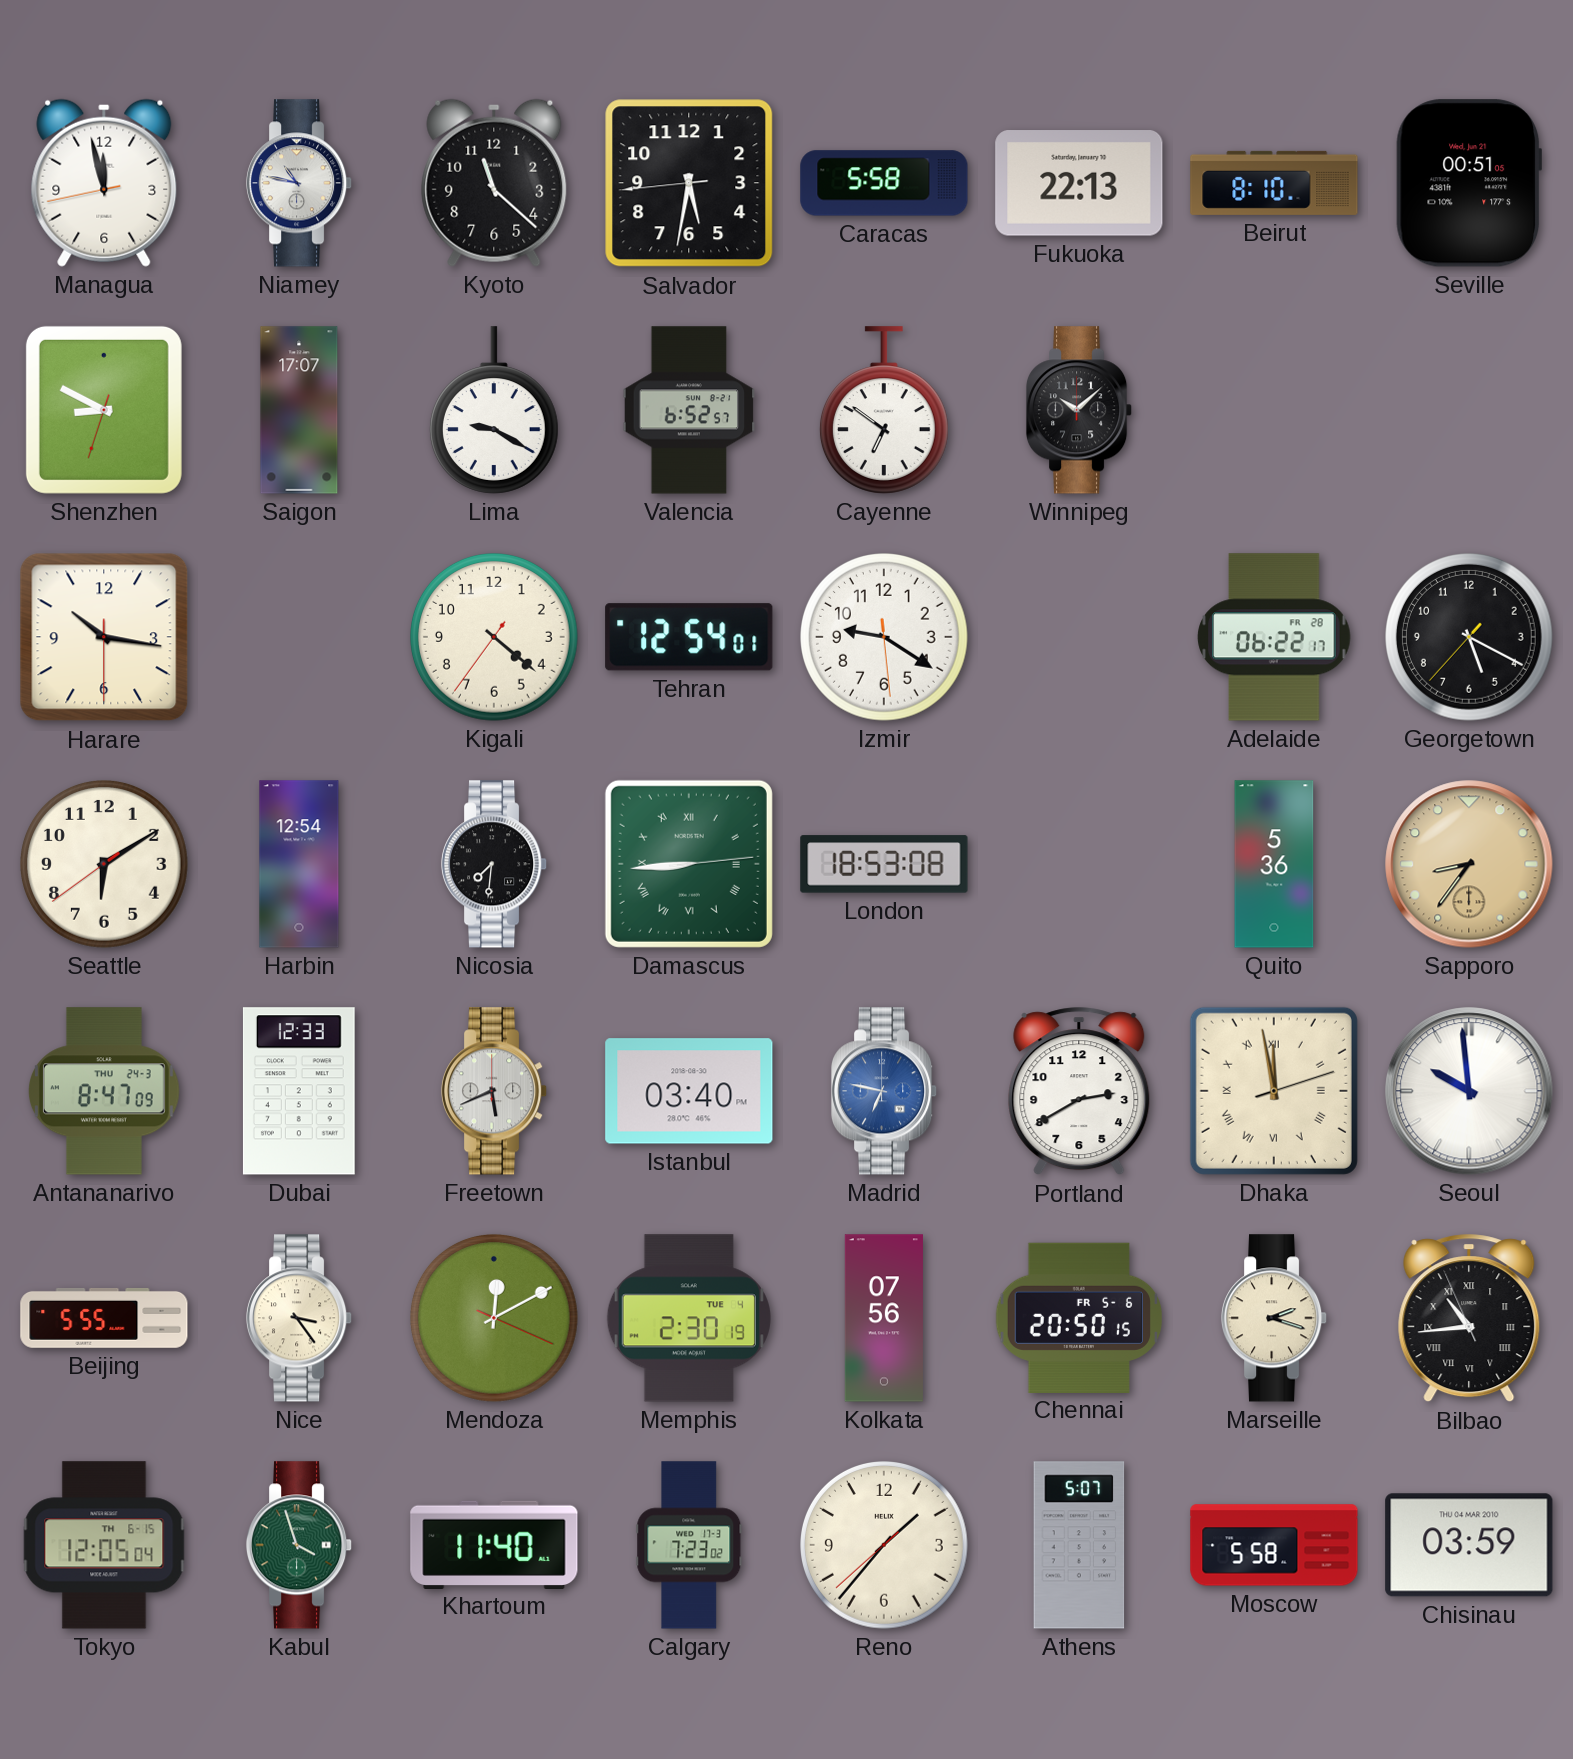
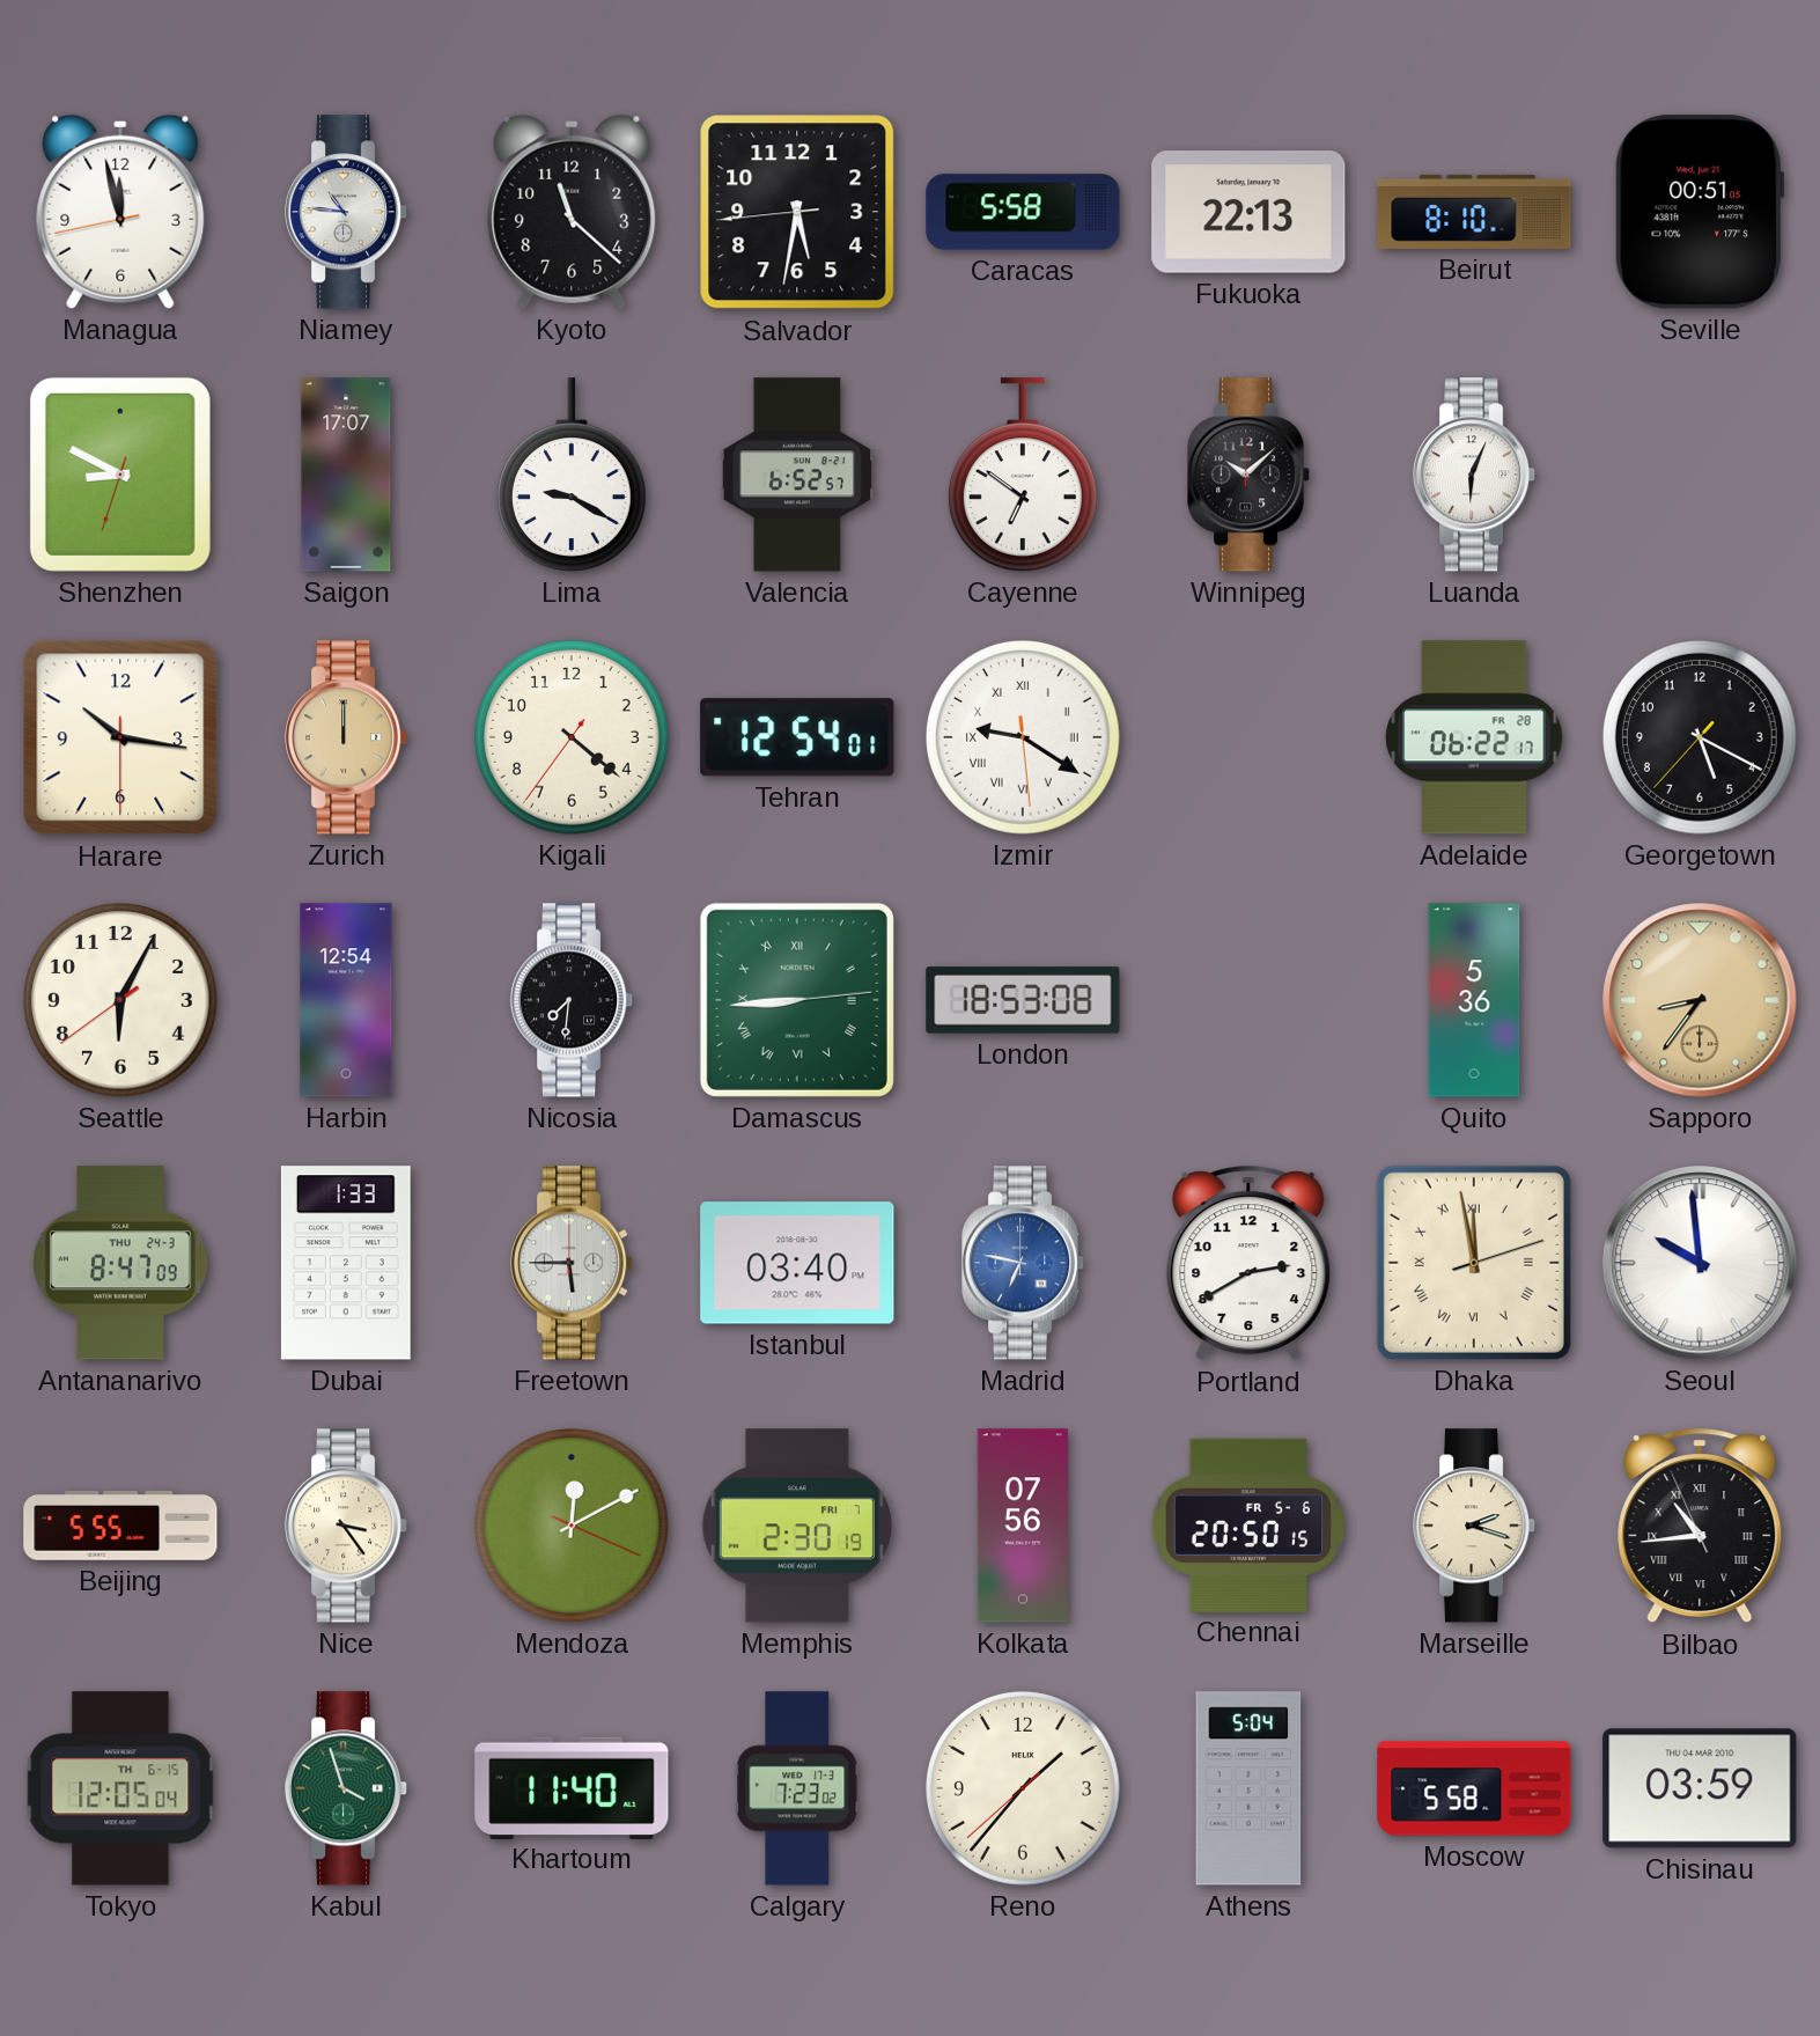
Niamey: 10:47 -> 10:46
Luanda: none -> 6:04
Zurich: none -> 12:00
Izmir numerals: Arabic -> Roman
Seattle: 6:09 -> 6:04
Dubai: 12:33 -> 1:33
Freetown: 5:41 -> 5:45
Memphis date: TUE 4 -> FRI 7
Athens: 5:07 -> 5:04
